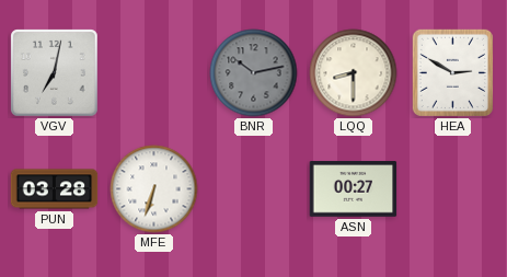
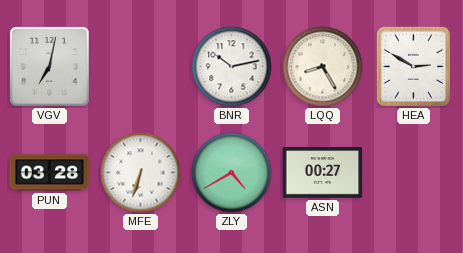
BNR dial: grey -> white
LQQ: 8:30 -> 8:25
ZLY: none -> 4:40
